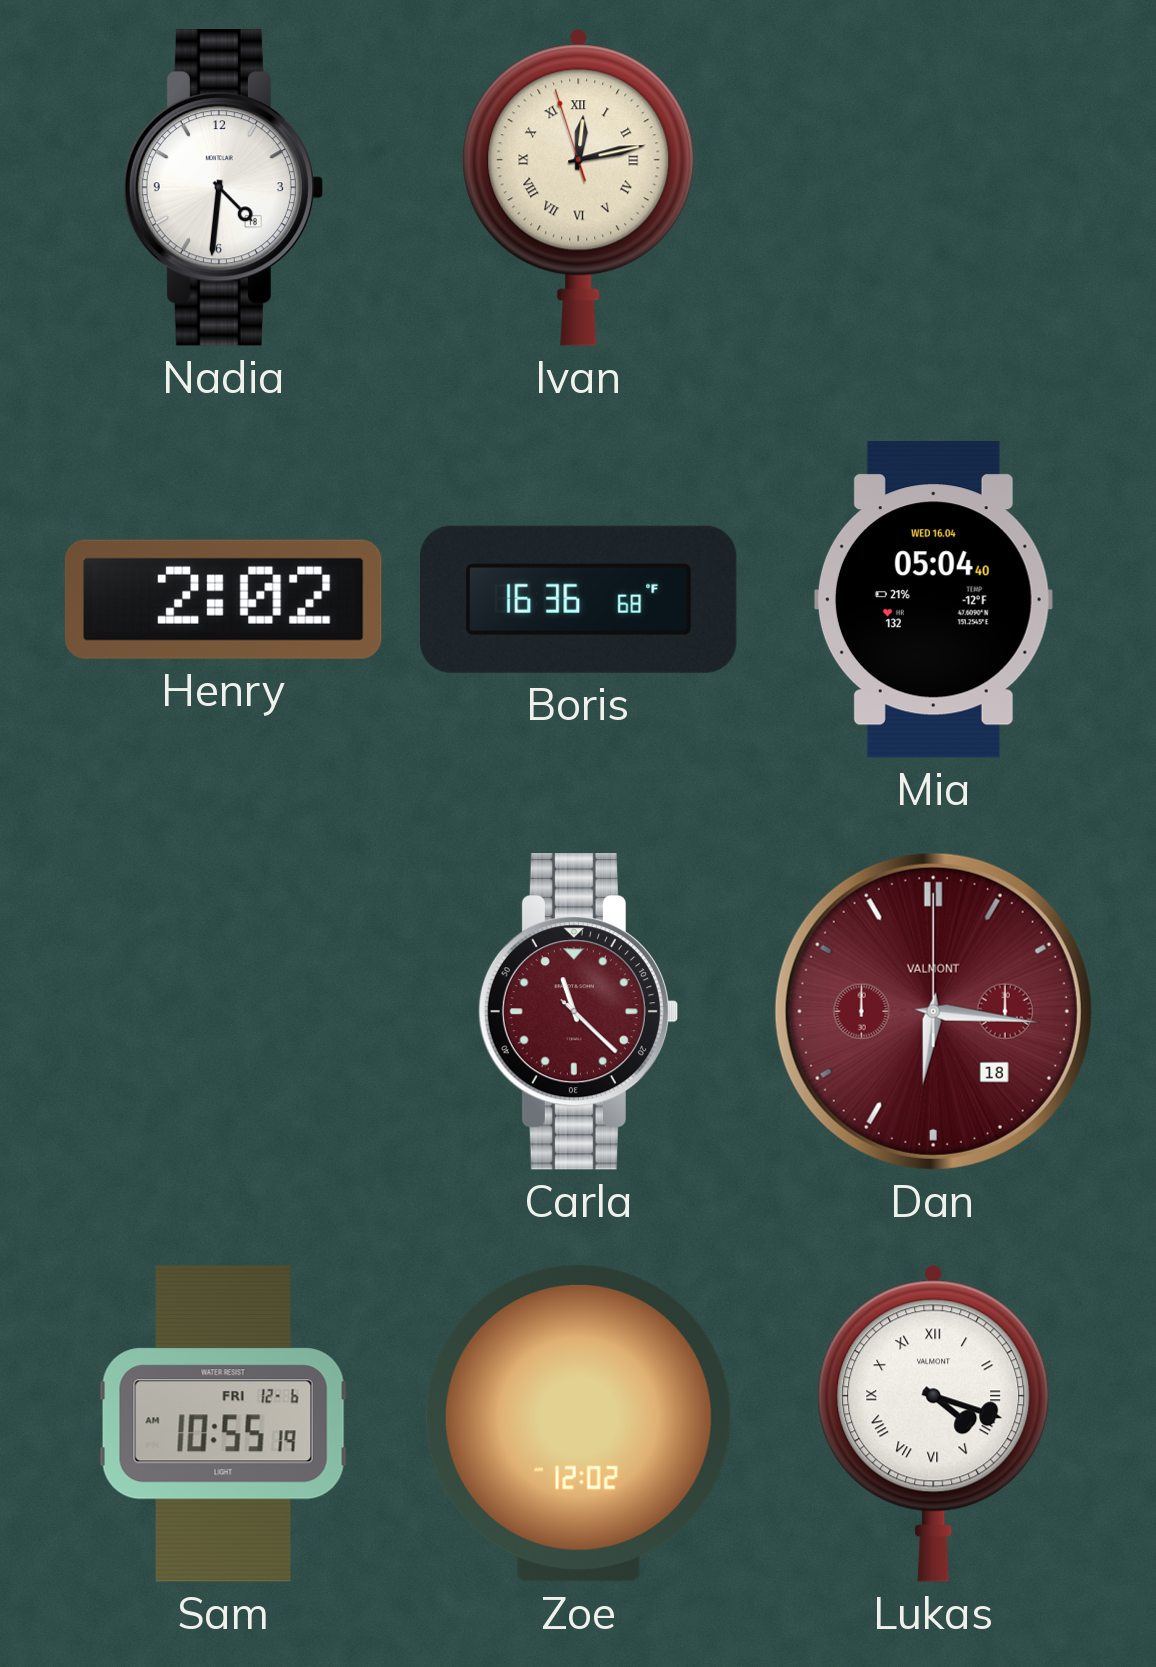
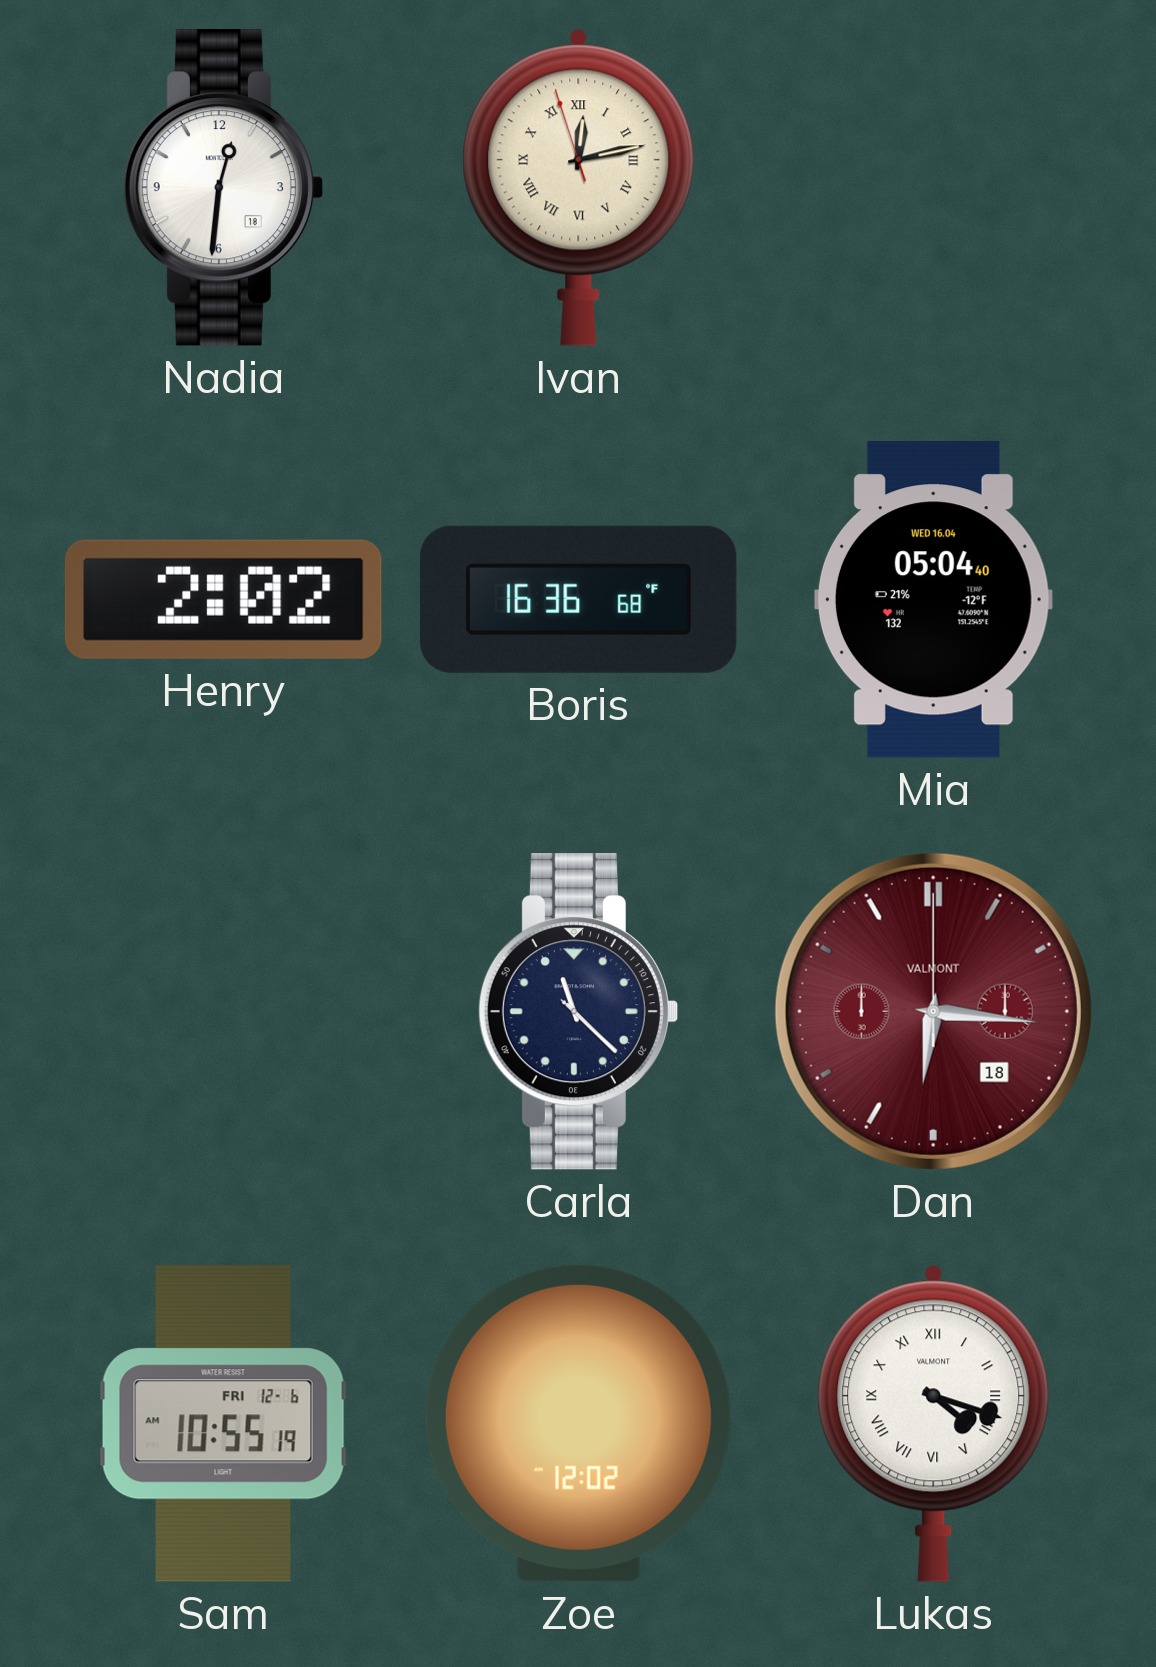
Nadia: 4:31 -> 12:31
Carla dial: burgundy -> navy
